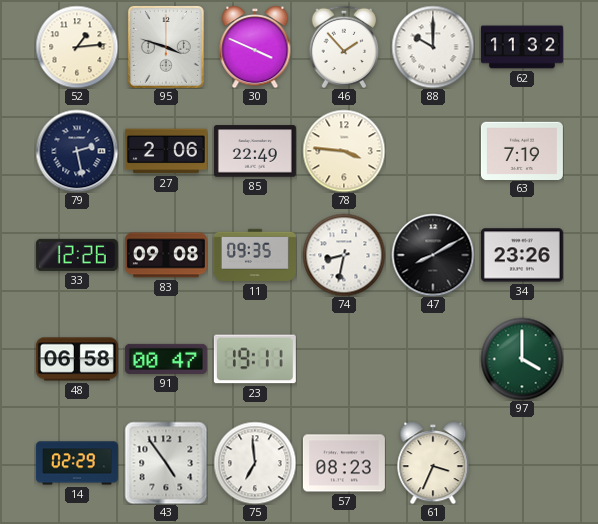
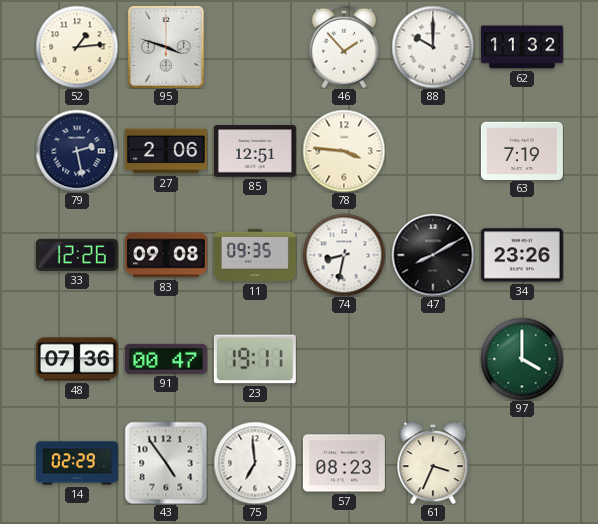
30: 3:49 -> none
85: 22:49 -> 12:51
48: 06:58 -> 07:36
